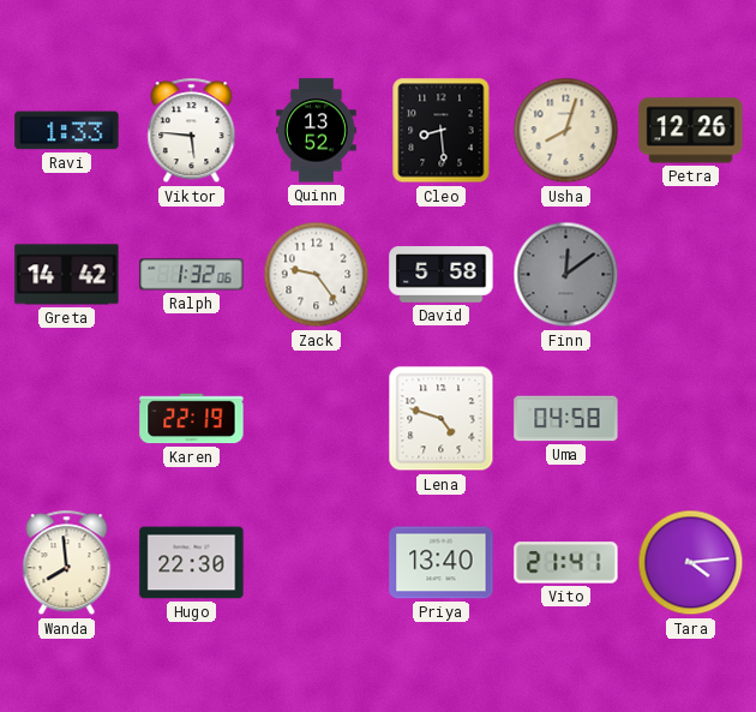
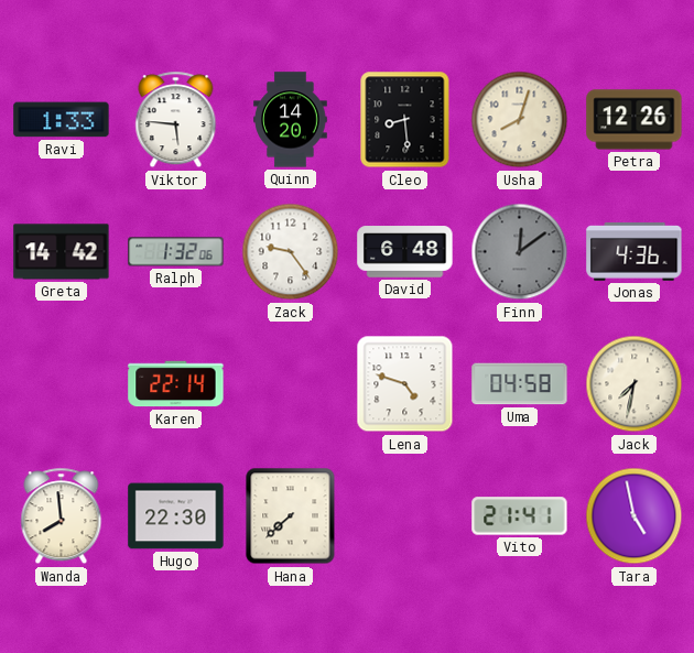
Quinn: 13:52 -> 14:20
David: 5:58 -> 6:48
Jonas: none -> 4:36
Karen: 22:19 -> 22:14
Jack: none -> 7:32
Hana: none -> 7:38
Priya: 13:40 -> none
Tara: 4:14 -> 4:58
